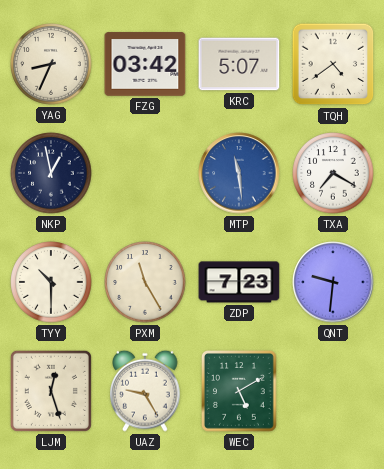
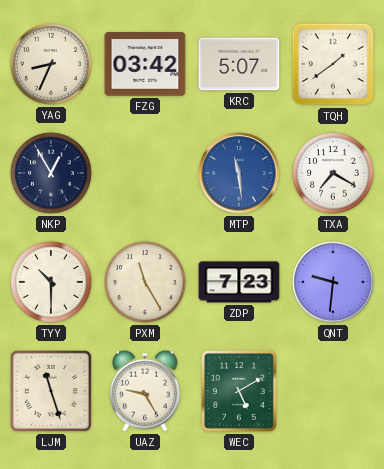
TQH: 4:39 -> 1:39
NKP: 12:58 -> 12:55
LJM: 12:27 -> 11:27
